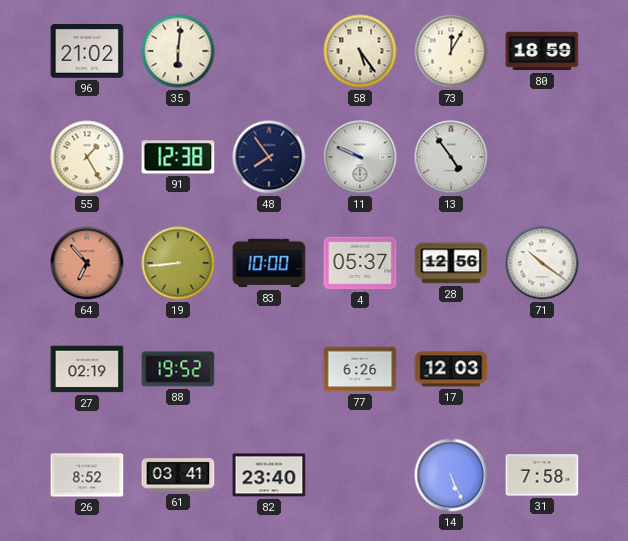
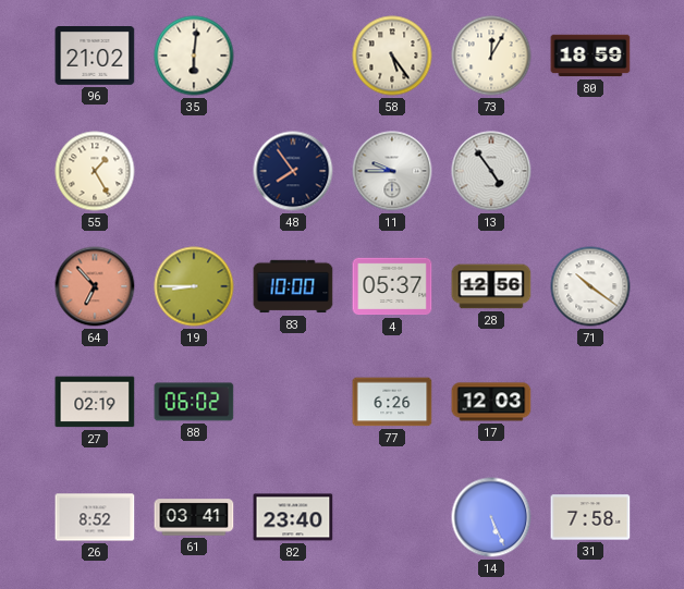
91: 12:38 -> none
11: 9:49 -> 9:45
19: 8:44 -> 8:45
88: 19:52 -> 06:02
